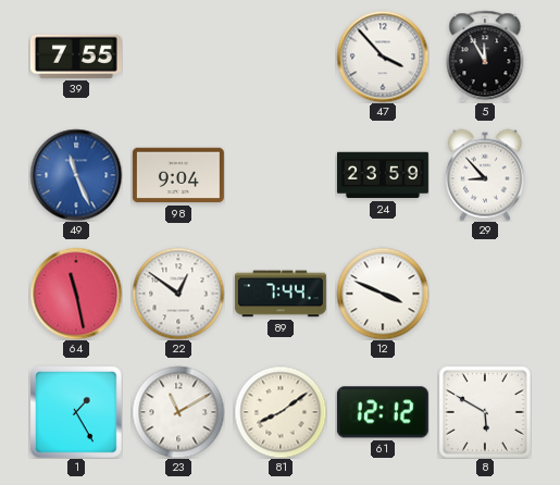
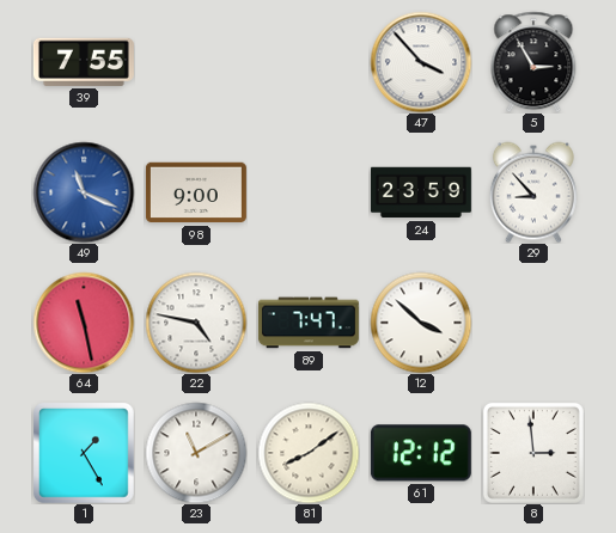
5: 11:55 -> 2:55
49: 11:26 -> 11:19
98: 9:04 -> 9:00
22: 12:51 -> 4:47
89: 7:44 -> 7:47
12: 3:49 -> 3:52
8: 5:50 -> 2:59
